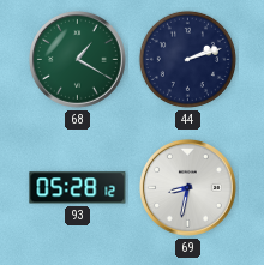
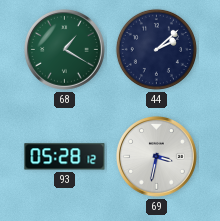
44: 2:12 -> 2:08
69: 8:32 -> 3:32
